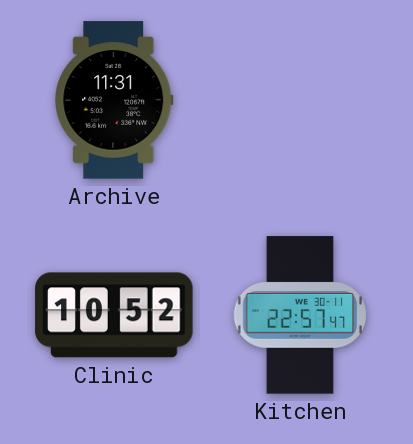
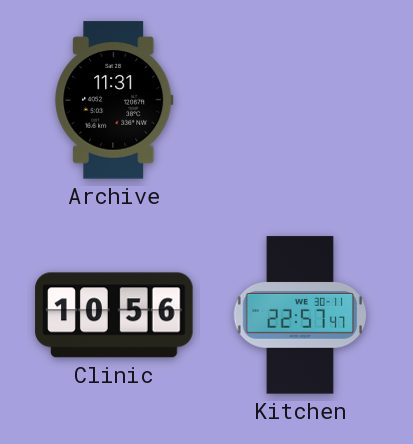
Clinic: 10:52 -> 10:56
